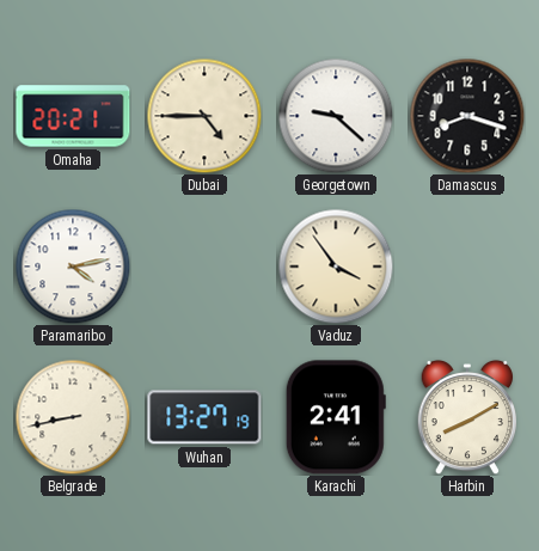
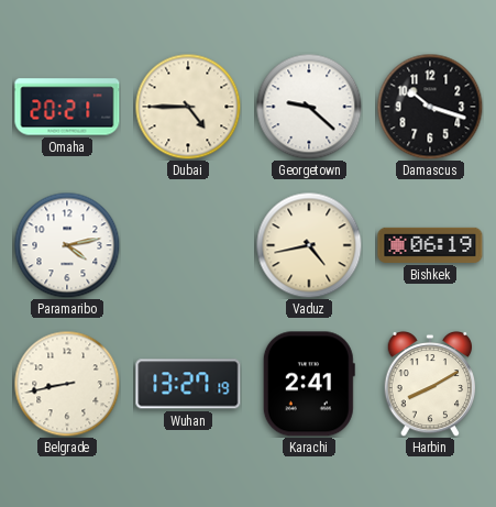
Damascus: 8:18 -> 10:18
Vaduz: 3:54 -> 4:43
Bishkek: none -> 06:19
